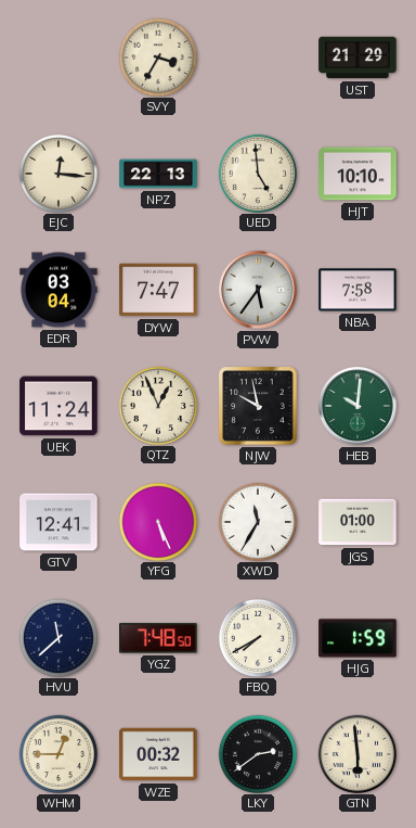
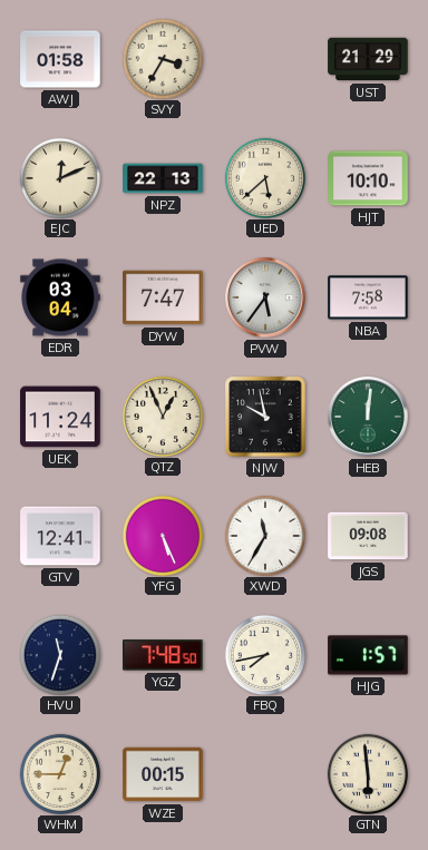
AWJ: none -> 01:58
EJC: 12:16 -> 12:11
UED: 4:59 -> 5:38
HEB: 10:01 -> 12:01
JGS: 01:00 -> 09:08
HVU: 11:38 -> 11:33
FBQ: 7:40 -> 7:43
HJG: 1:59 -> 1:57
WZE: 00:32 -> 00:15
LKY: 2:39 -> none
